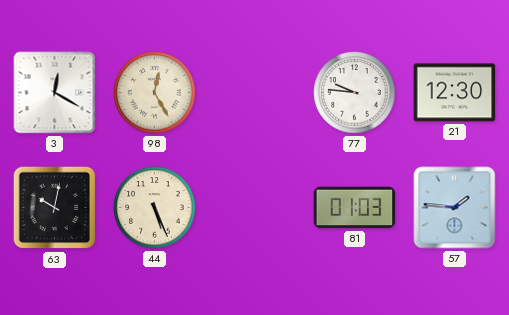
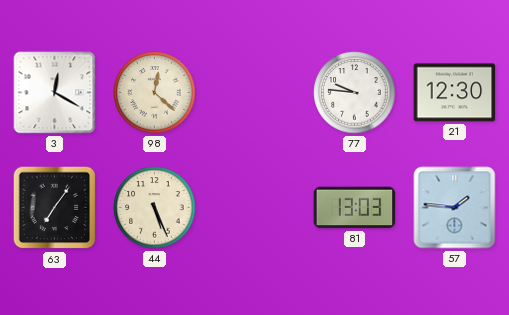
98: 12:25 -> 12:22
63: 10:02 -> 7:06
81: 01:03 -> 13:03
